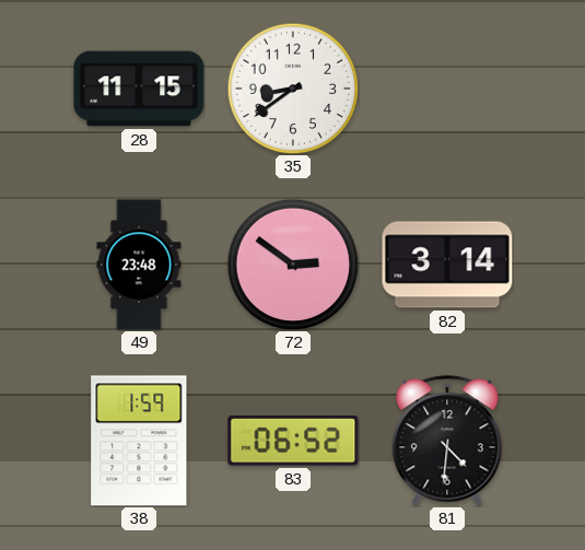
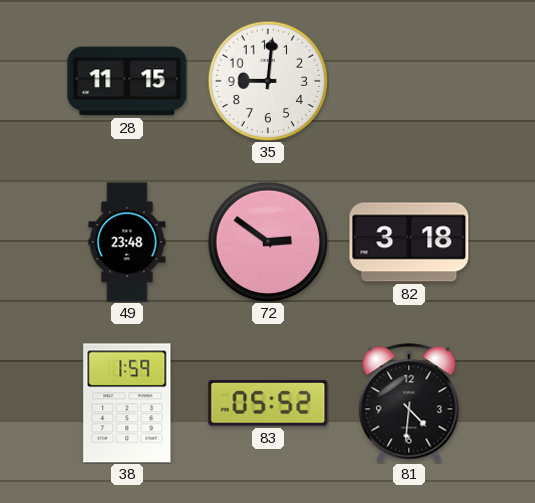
35: 8:39 -> 9:01
82: 3:14 -> 3:18
83: 06:52 -> 05:52
